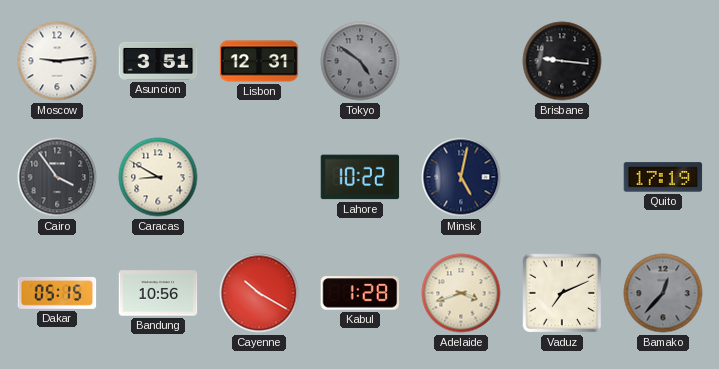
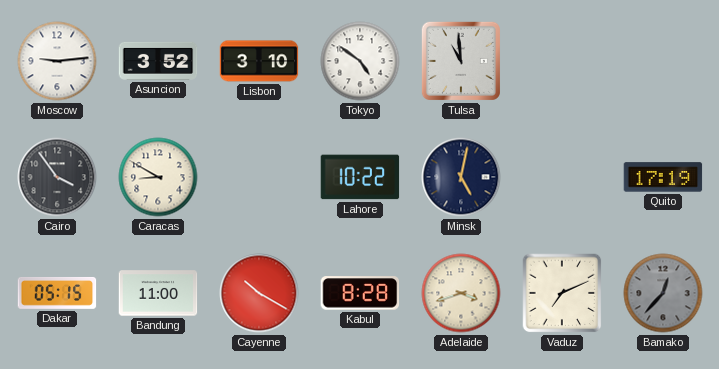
Asuncion: 3:51 -> 3:52
Lisbon: 12:31 -> 3:10
Tokyo dial: grey -> white
Tulsa: none -> 10:59
Brisbane: 9:16 -> none
Bandung: 10:56 -> 11:00
Kabul: 1:28 -> 8:28
